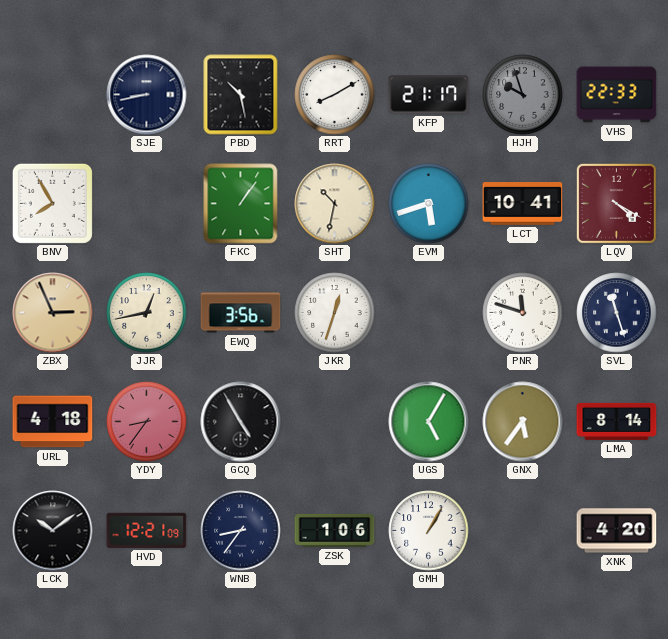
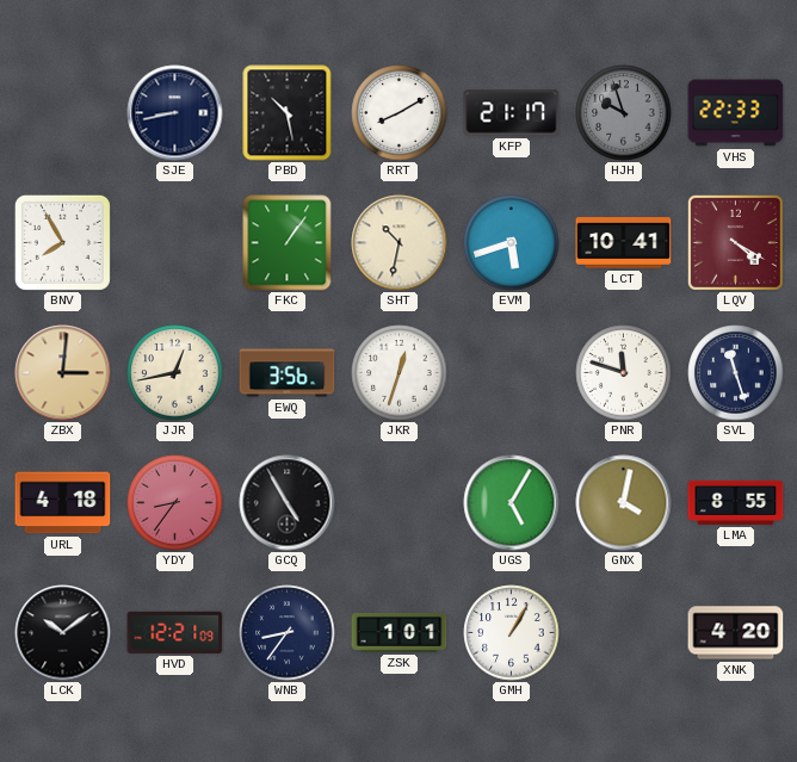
ZBX: 2:56 -> 3:01
GNX: 5:36 -> 4:02
LMA: 8:14 -> 8:55
ZSK: 1:06 -> 1:01
